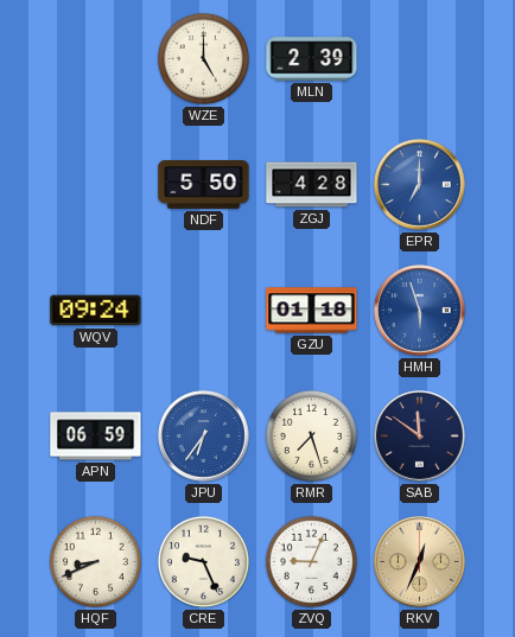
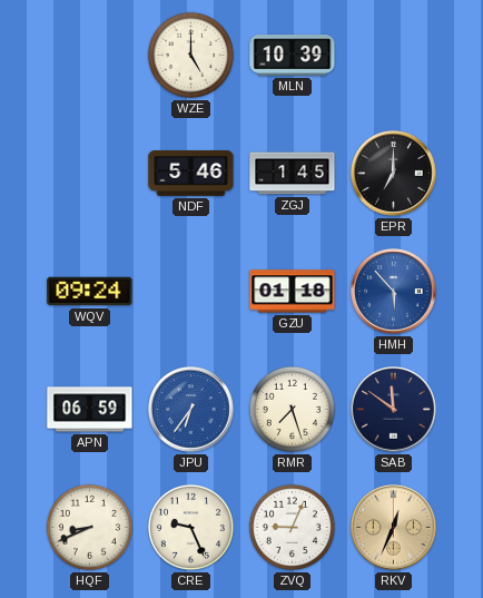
MLN: 2:39 -> 10:39
NDF: 5:50 -> 5:46
ZGJ: 4:28 -> 1:45
EPR dial: blue -> black
HMH: 5:57 -> 5:53
